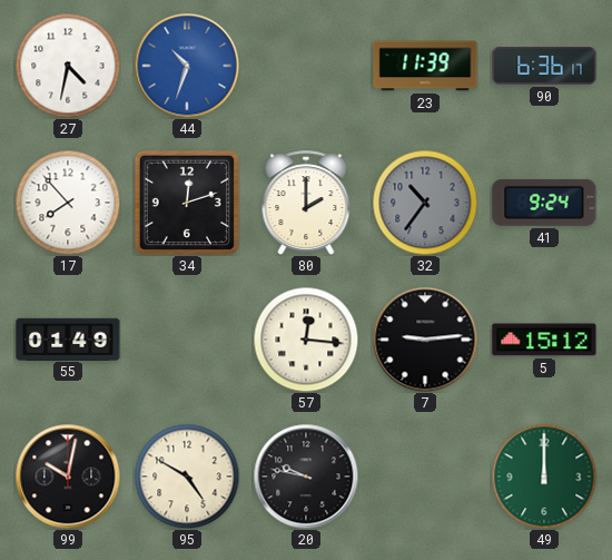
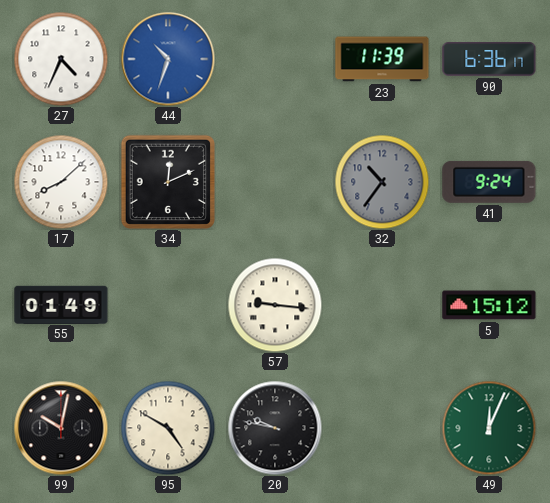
27: 4:32 -> 4:34
17: 7:53 -> 8:08
34: 12:12 -> 12:11
80: 2:00 -> none
57: 12:16 -> 9:16
7: 9:14 -> none
49: 12:00 -> 12:04
